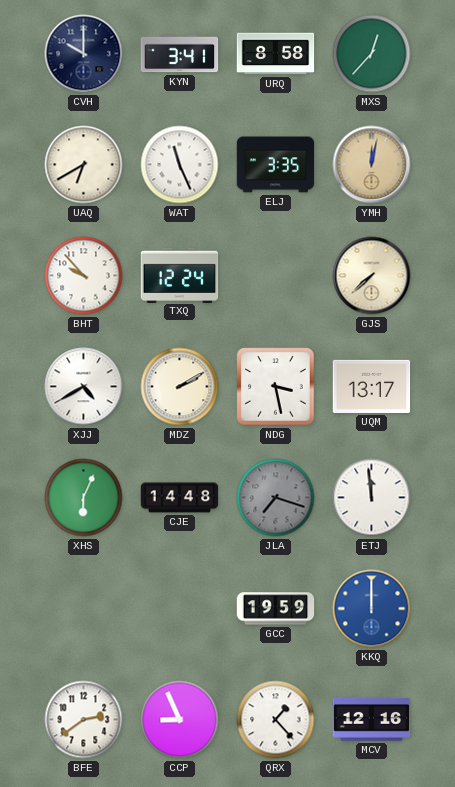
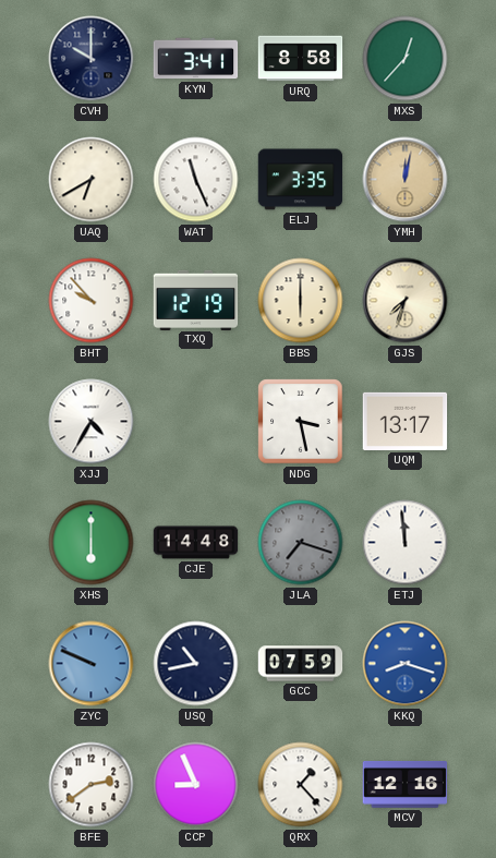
TXQ: 12:24 -> 12:19
BBS: none -> 6:00
GJS: 7:38 -> 7:33
XJJ: 4:40 -> 4:35
MDZ: 2:10 -> none
XHS: 6:04 -> 6:00
ZYC: none -> 9:49
USQ: none -> 10:43
GCC: 19:59 -> 07:59
KKQ: 12:00 -> 8:18
